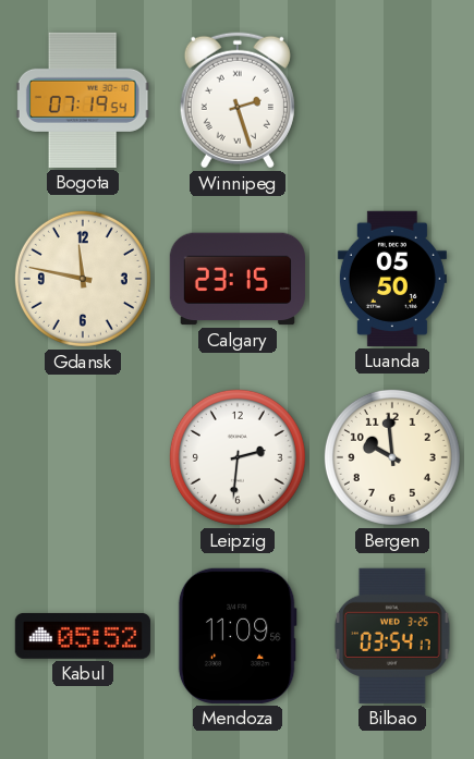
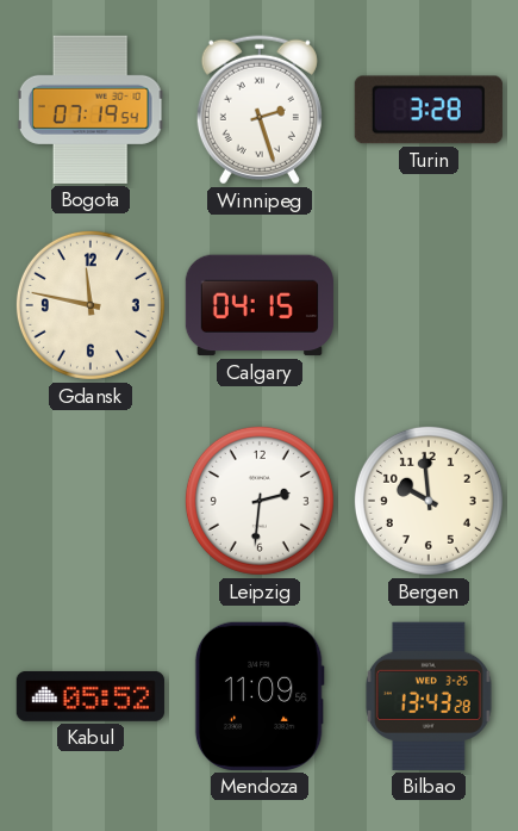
Turin: none -> 3:28
Calgary: 23:15 -> 04:15
Luanda: 05:50 -> none
Bilbao: 03:54 -> 13:43
